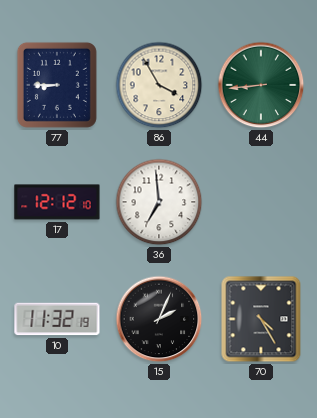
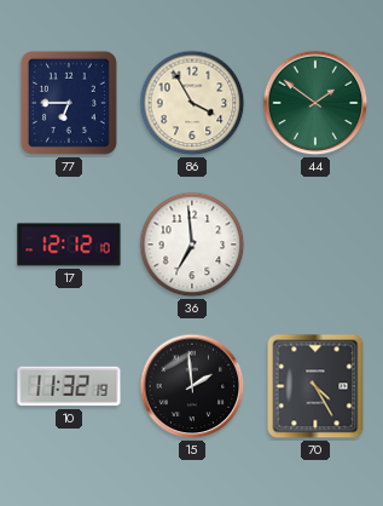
77: 8:45 -> 6:45
44: 8:44 -> 1:51
15: 2:04 -> 1:59
